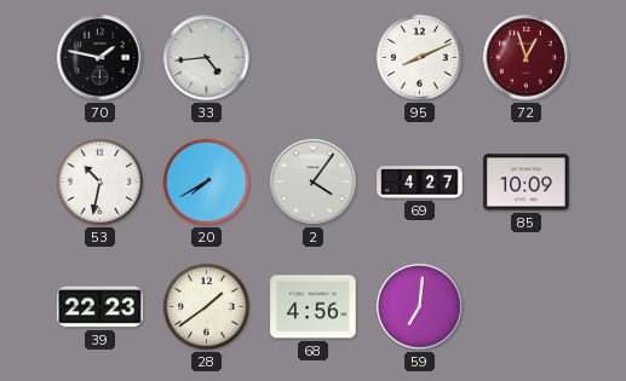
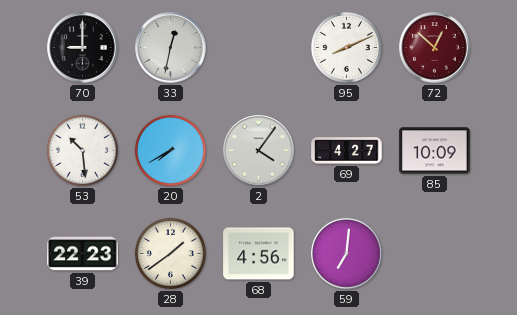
70: 1:47 -> 9:00
33: 4:44 -> 12:32
72: 12:57 -> 12:52
53: 10:32 -> 10:29
